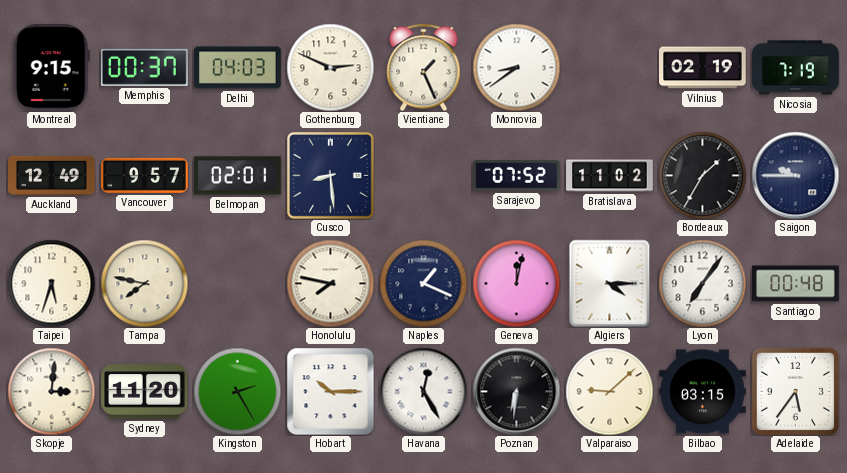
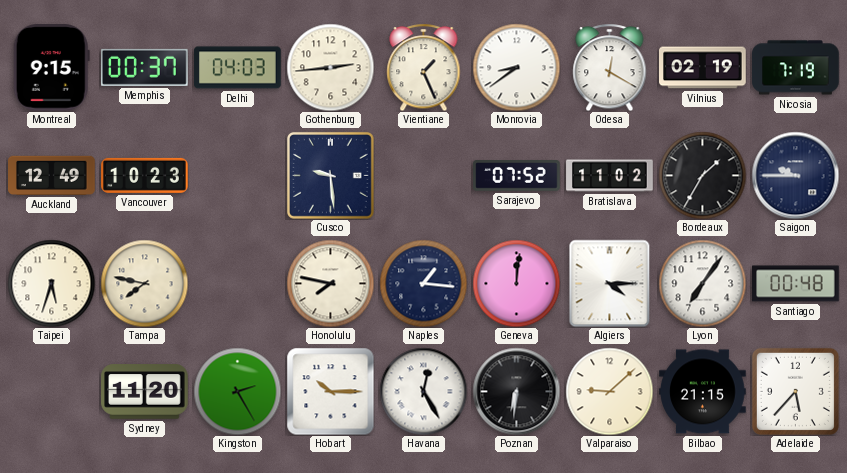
Gothenburg: 2:49 -> 2:44
Odesa: none -> 12:20
Vancouver: 9:57 -> 10:23
Belmopan: 02:01 -> none
Cusco: 8:29 -> 9:29
Naples: 1:19 -> 1:16
Geneva: 12:02 -> 12:01
Skopje: 3:01 -> none
Bilbao: 03:15 -> 21:15
Adelaide: 5:36 -> 5:37
